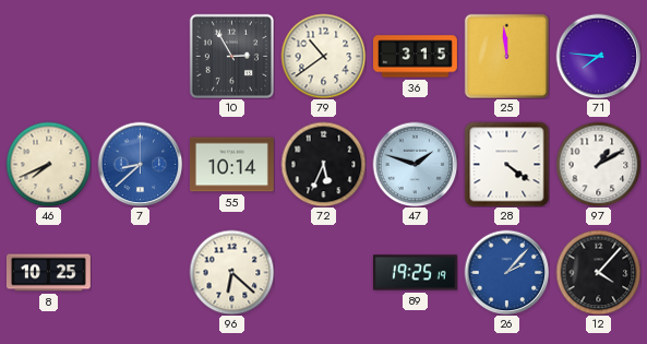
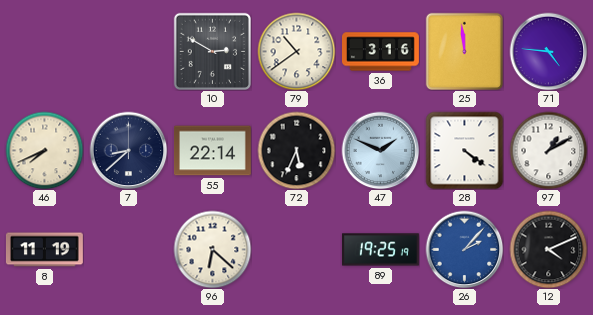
10: 2:55 -> 2:50
36: 3:15 -> 3:16
71: 7:46 -> 4:46
7 dial: blue -> navy
55: 10:14 -> 22:14
47: 1:48 -> 1:49
8: 10:25 -> 11:19
12: 4:07 -> 4:11
